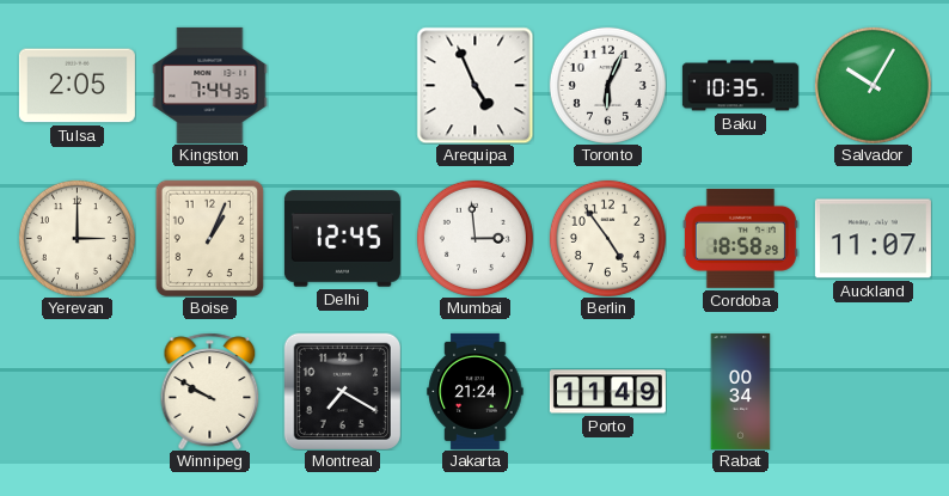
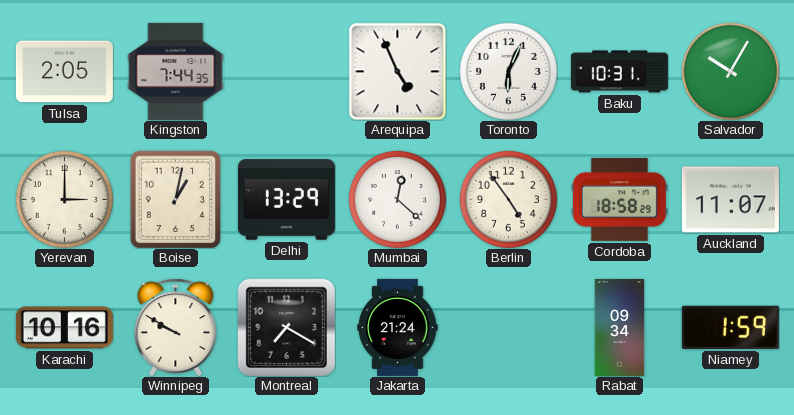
Baku: 10:35 -> 10:31
Boise: 1:04 -> 1:02
Delhi: 12:45 -> 13:29
Mumbai: 2:59 -> 12:22
Karachi: none -> 10:16
Porto: 11:49 -> none
Rabat: 00:34 -> 09:34
Niamey: none -> 1:59
